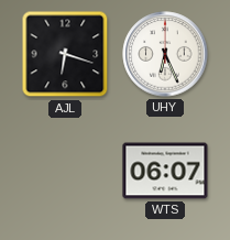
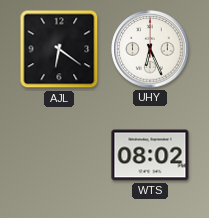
AJL: 6:18 -> 6:21
WTS: 06:07 -> 08:02
